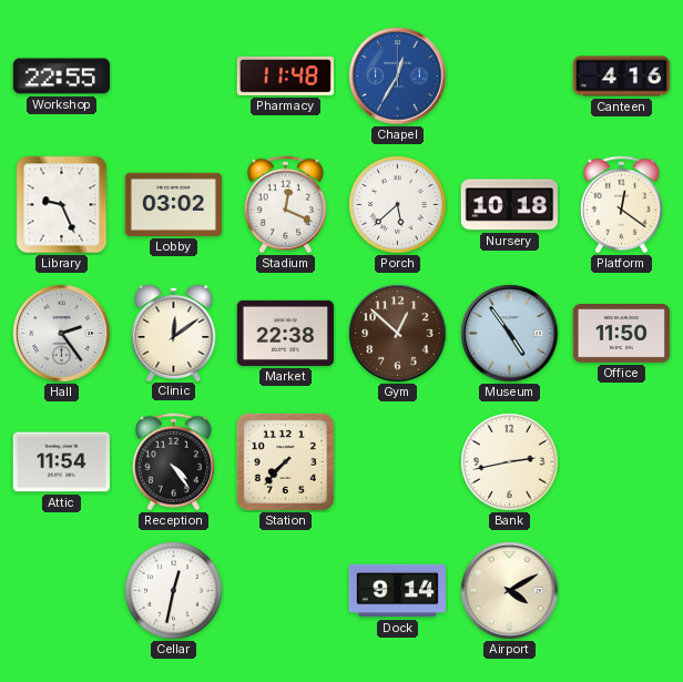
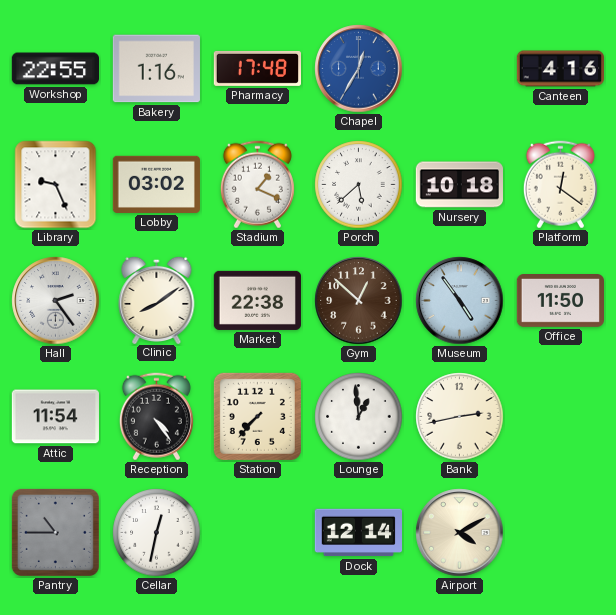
Bakery: none -> 1:16
Pharmacy: 11:48 -> 17:48
Stadium: 12:19 -> 1:19
Clinic: 12:09 -> 8:09
Lounge: none -> 12:59
Pantry: none -> 10:45
Dock: 9:14 -> 12:14
